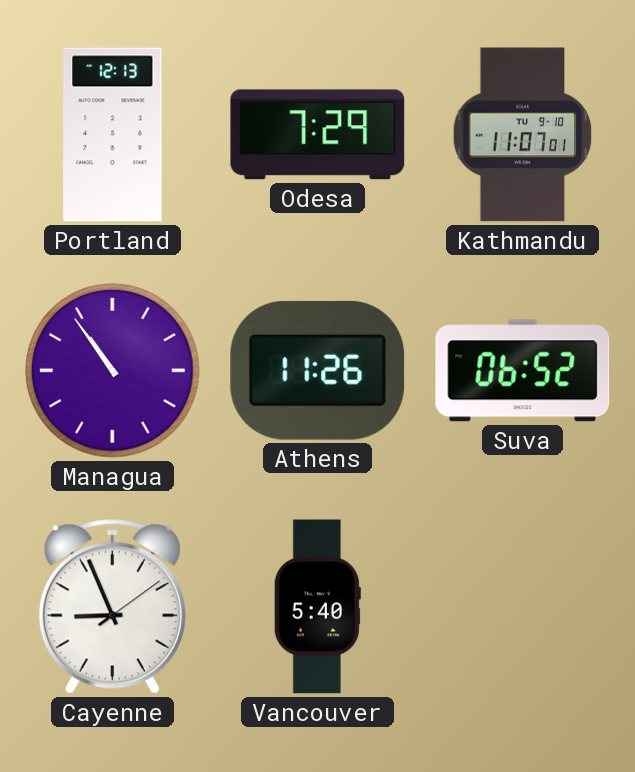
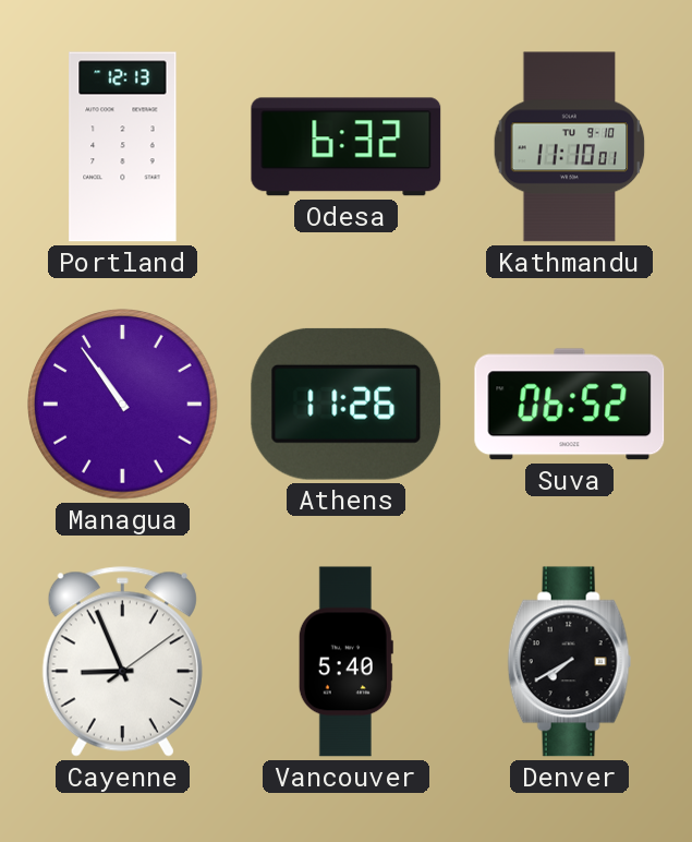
Odesa: 7:29 -> 6:32
Kathmandu: 11:07 -> 11:10
Denver: none -> 7:40
